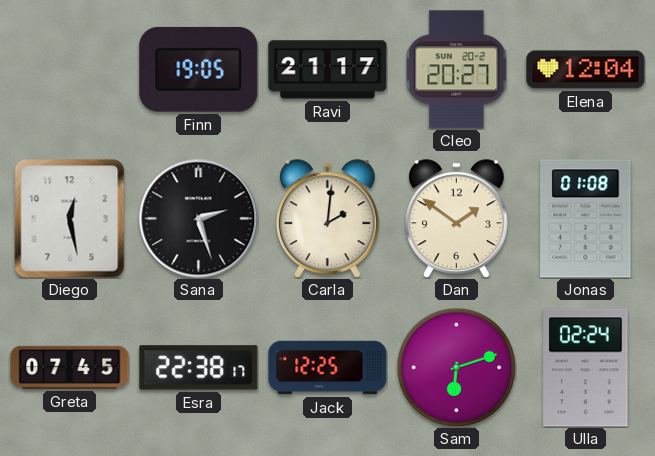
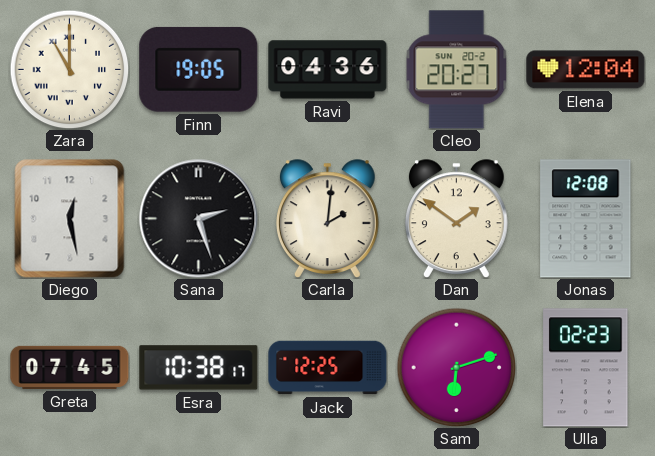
Zara: none -> 11:00
Ravi: 21:17 -> 04:36
Jonas: 01:08 -> 12:08
Esra: 22:38 -> 10:38
Ulla: 02:24 -> 02:23
